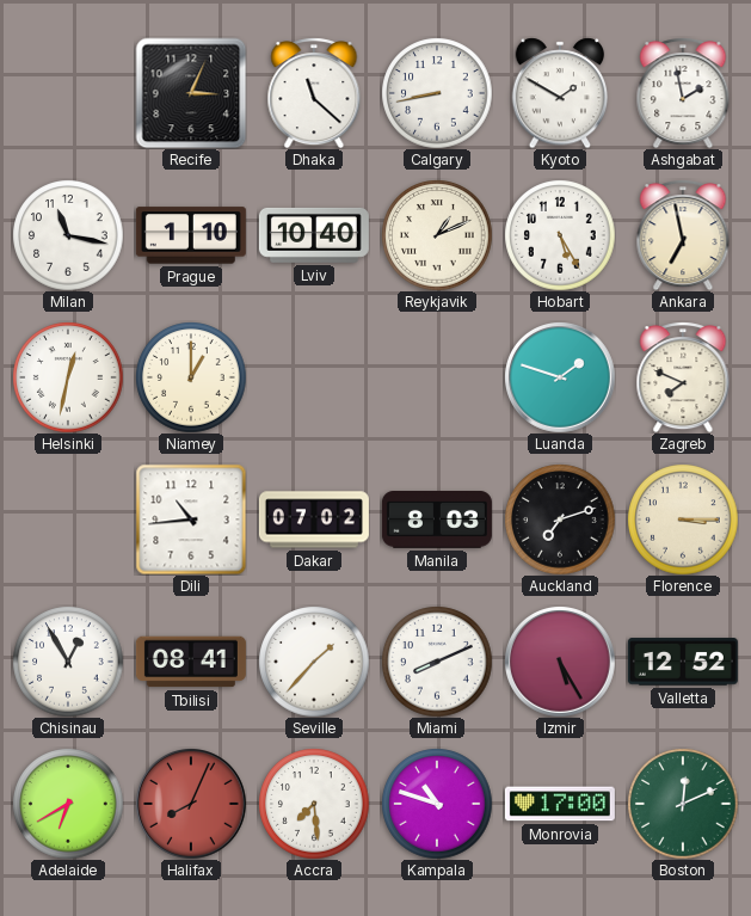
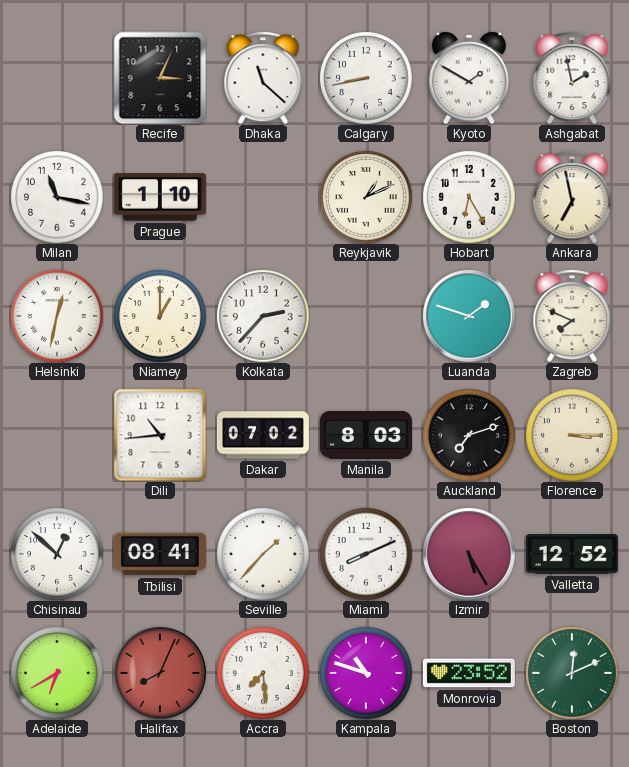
Lviv: 10:40 -> none
Hobart: 5:25 -> 6:25
Kolkata: none -> 2:37
Chisinau: 12:55 -> 12:52
Monrovia: 17:00 -> 23:52
